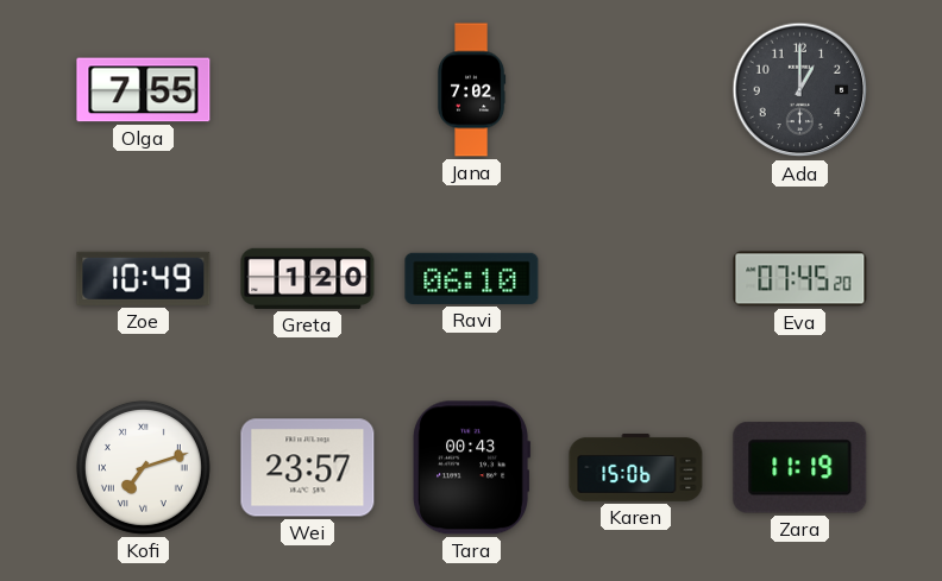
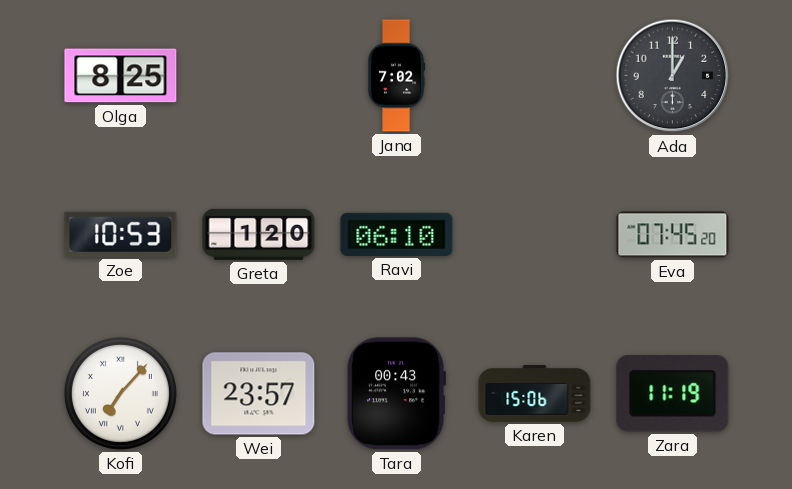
Olga: 7:55 -> 8:25
Zoe: 10:49 -> 10:53
Kofi: 7:12 -> 7:07
